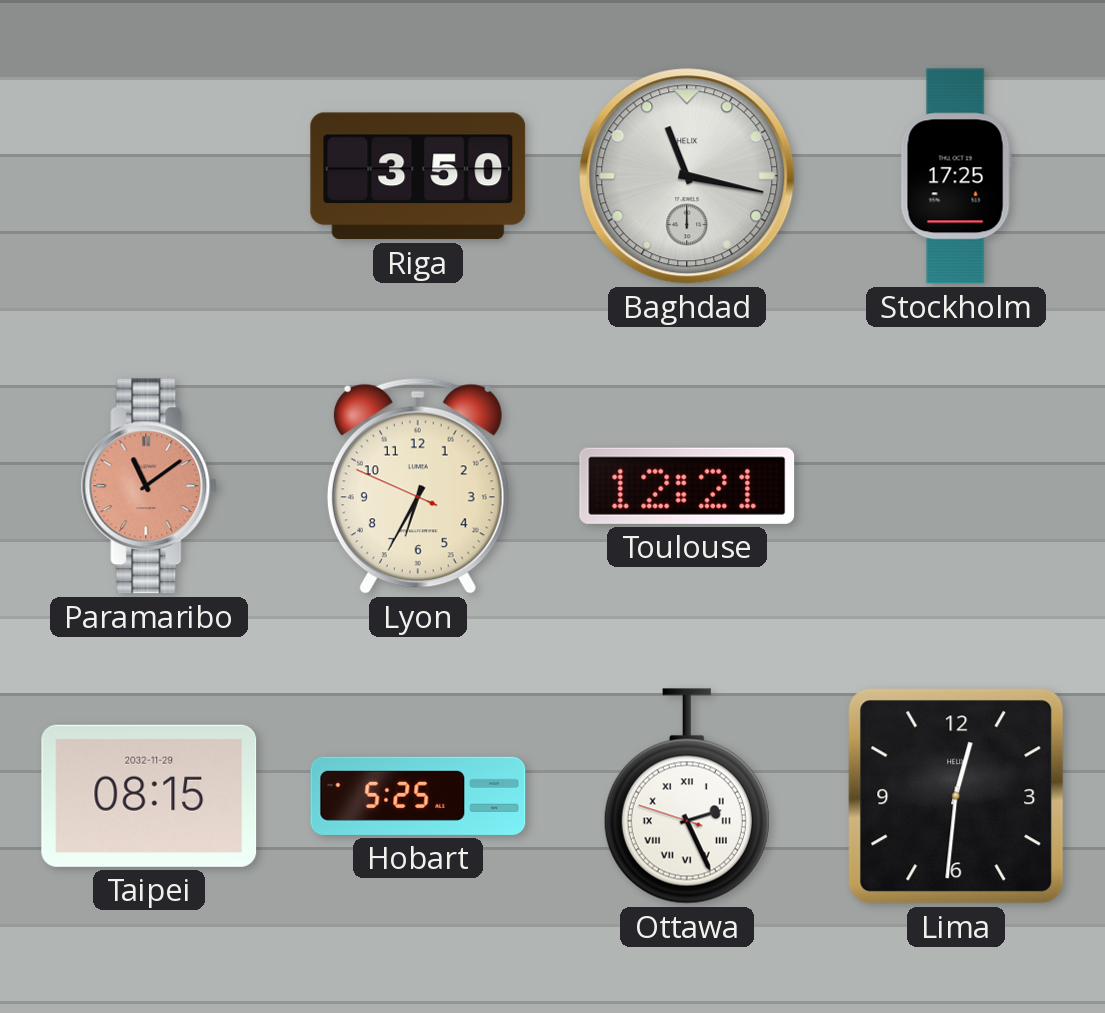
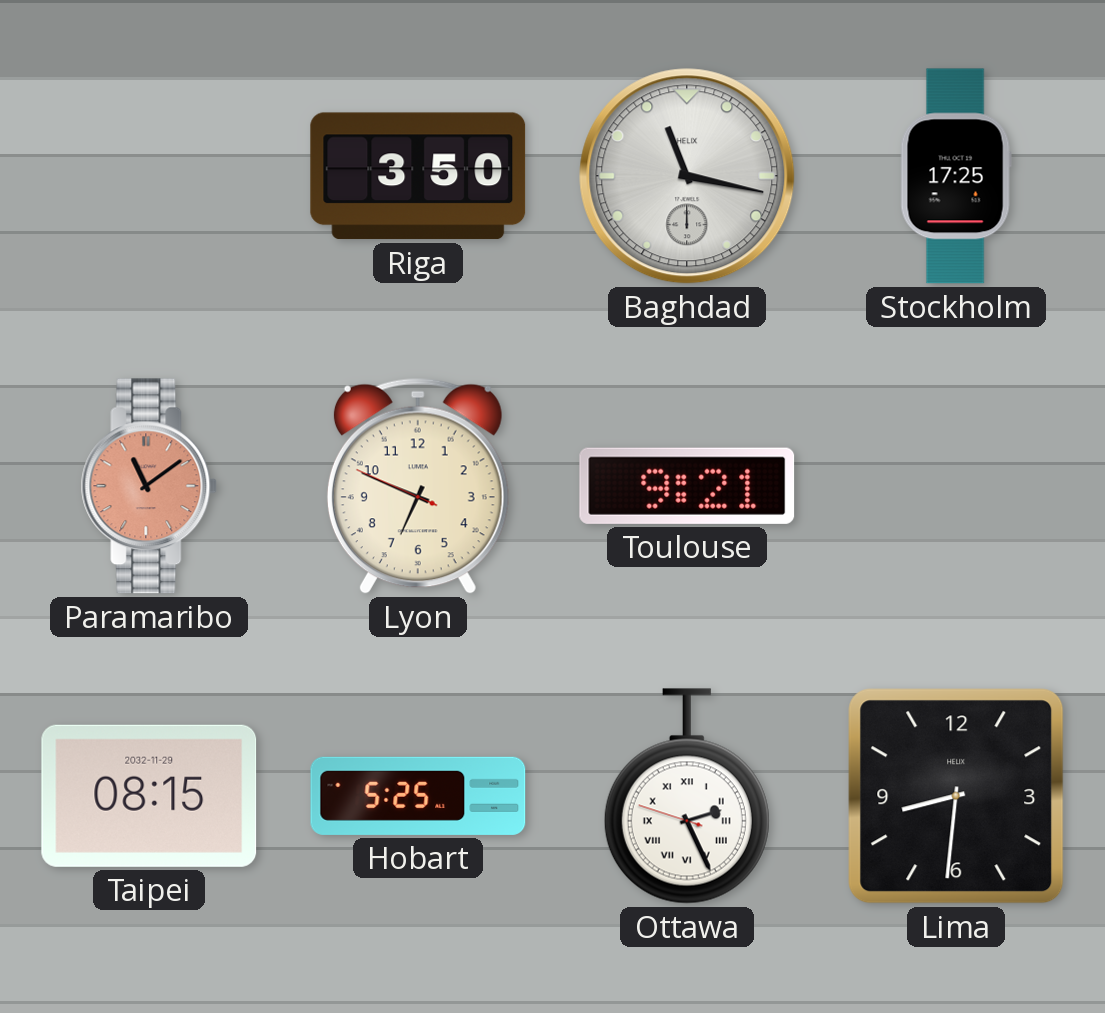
Lyon: 6:34 -> 6:48
Toulouse: 12:21 -> 9:21
Lima: 12:31 -> 8:31
